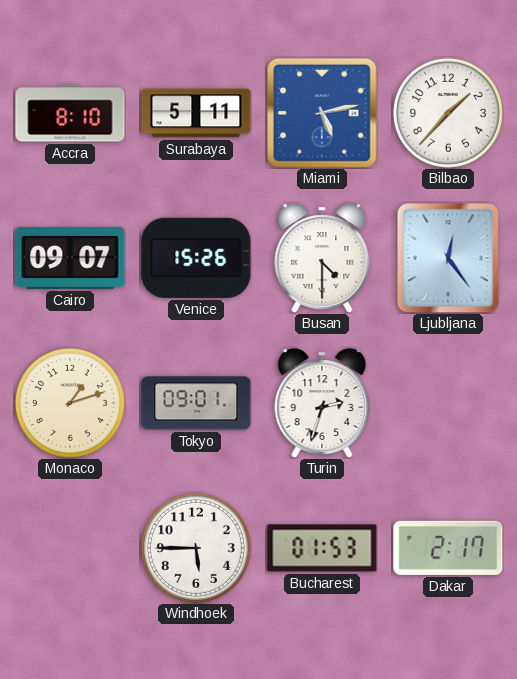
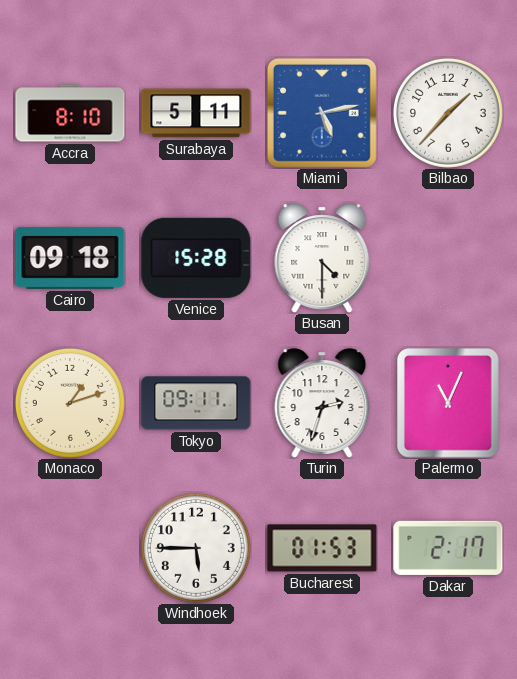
Cairo: 09:07 -> 09:18
Venice: 15:26 -> 15:28
Ljubljana: 12:24 -> none
Tokyo: 09:01 -> 09:11
Palermo: none -> 11:04
